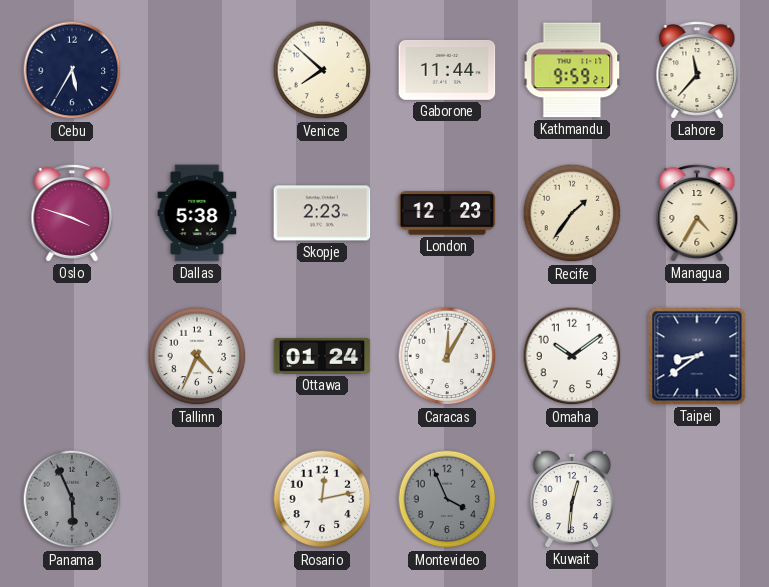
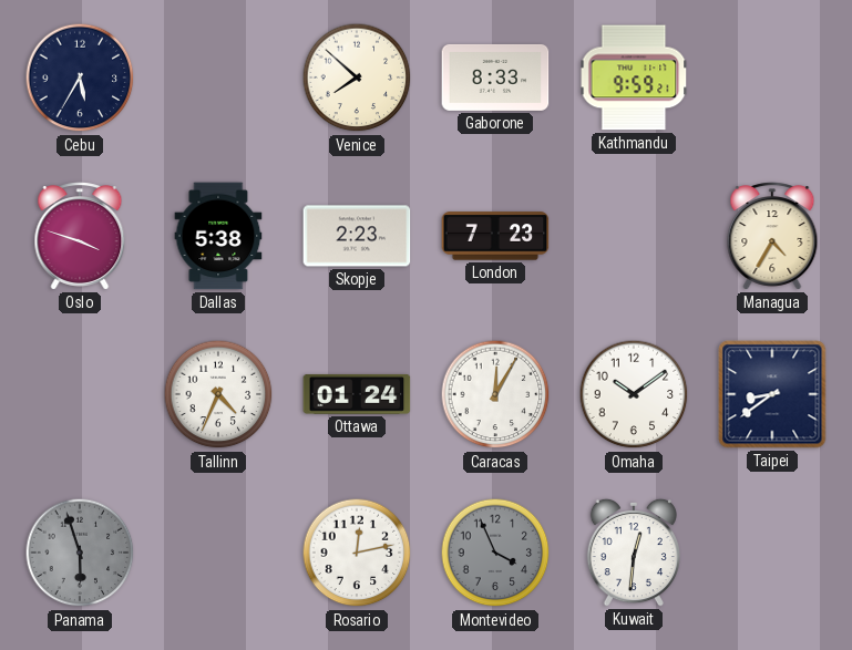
Gaborone: 11:44 -> 8:33
Lahore: 11:37 -> none
London: 12:23 -> 7:23
Recife: 1:36 -> none
Panama: 5:56 -> 5:57
